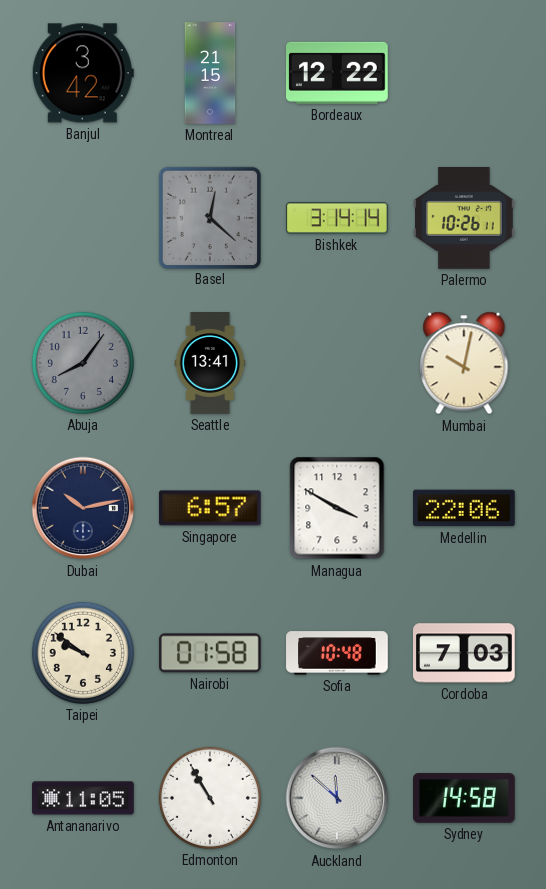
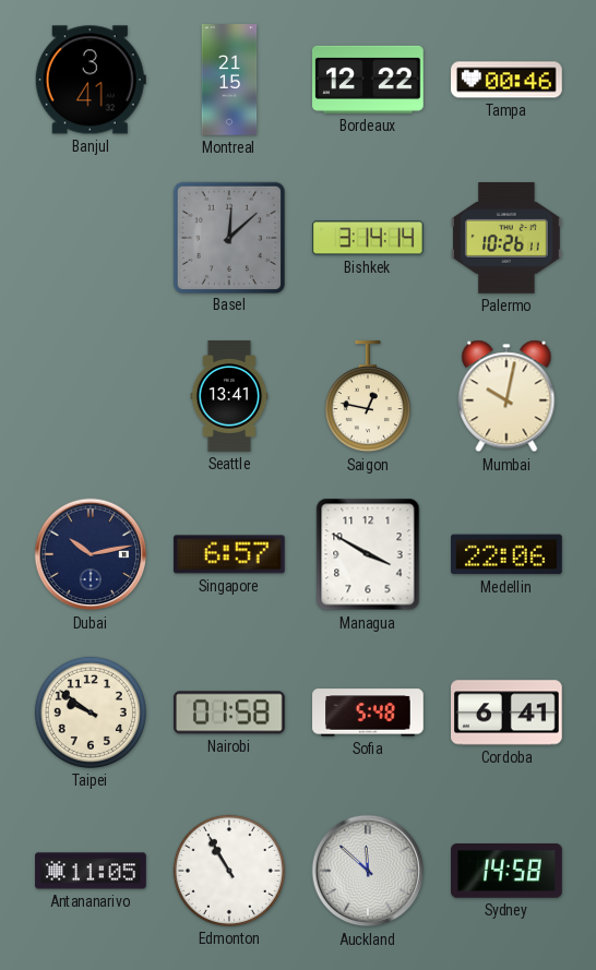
Banjul: 3:42 -> 3:41
Tampa: none -> 00:46
Basel: 12:22 -> 12:08
Abuja: 8:06 -> none
Saigon: none -> 12:47
Sofia: 10:48 -> 5:48
Cordoba: 7:03 -> 6:41
